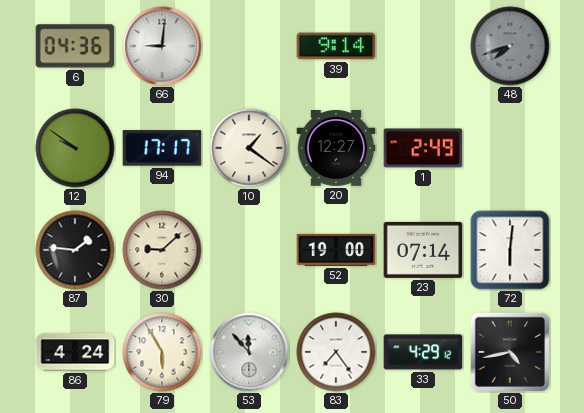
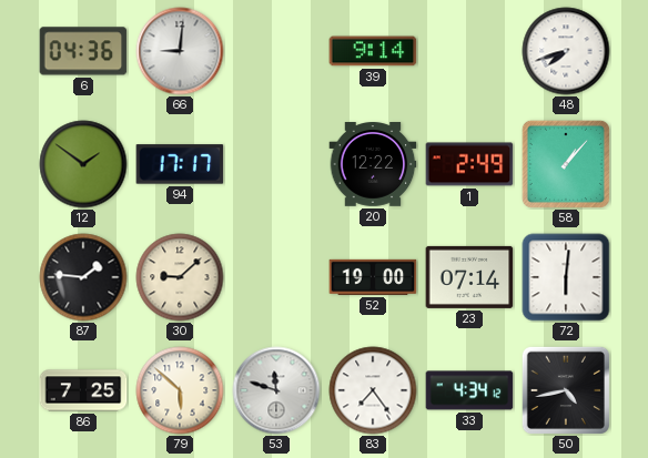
48 dial: grey -> white
12: 9:51 -> 1:51
10: 1:21 -> none
20: 12:27 -> 12:22
58: none -> 1:07
86: 4:24 -> 7:25
79: 5:55 -> 5:52
53: 11:53 -> 11:48
33: 4:29 -> 4:34
